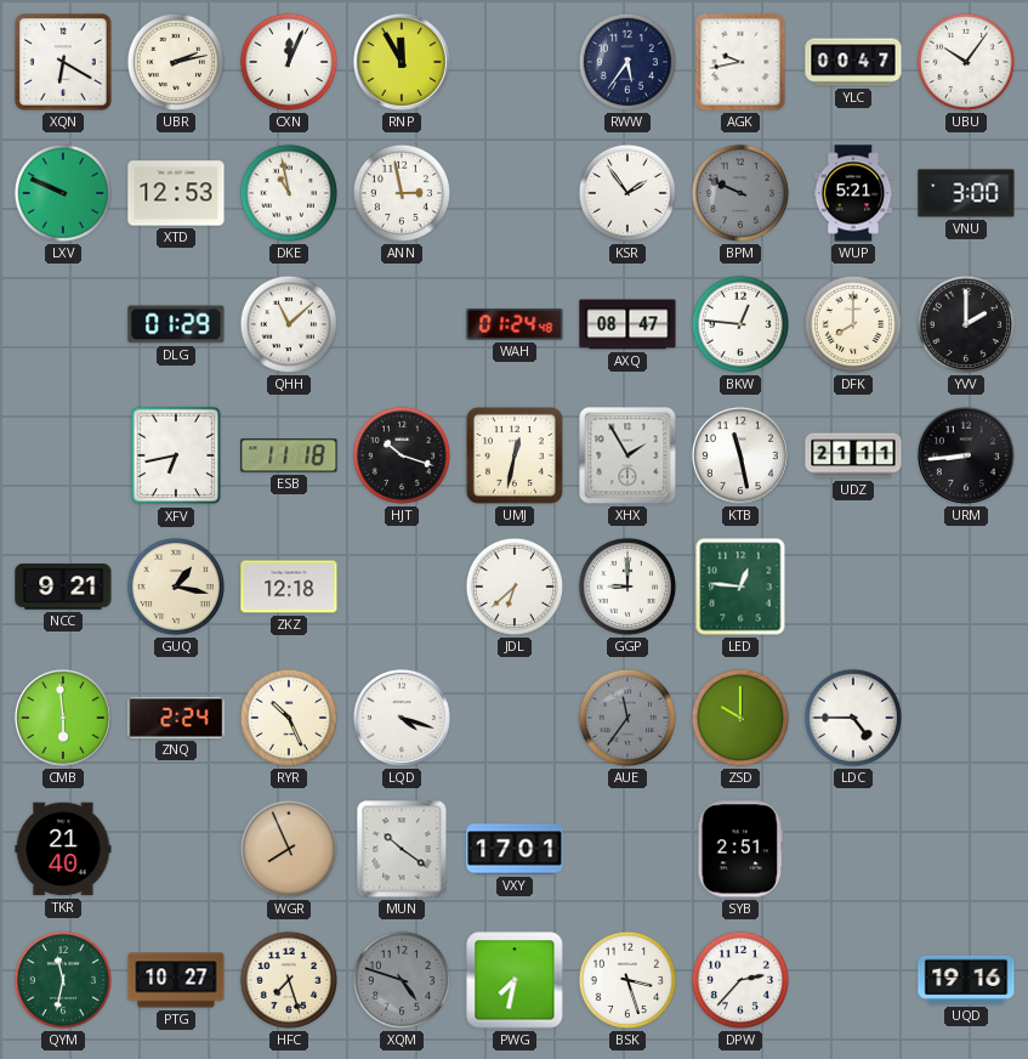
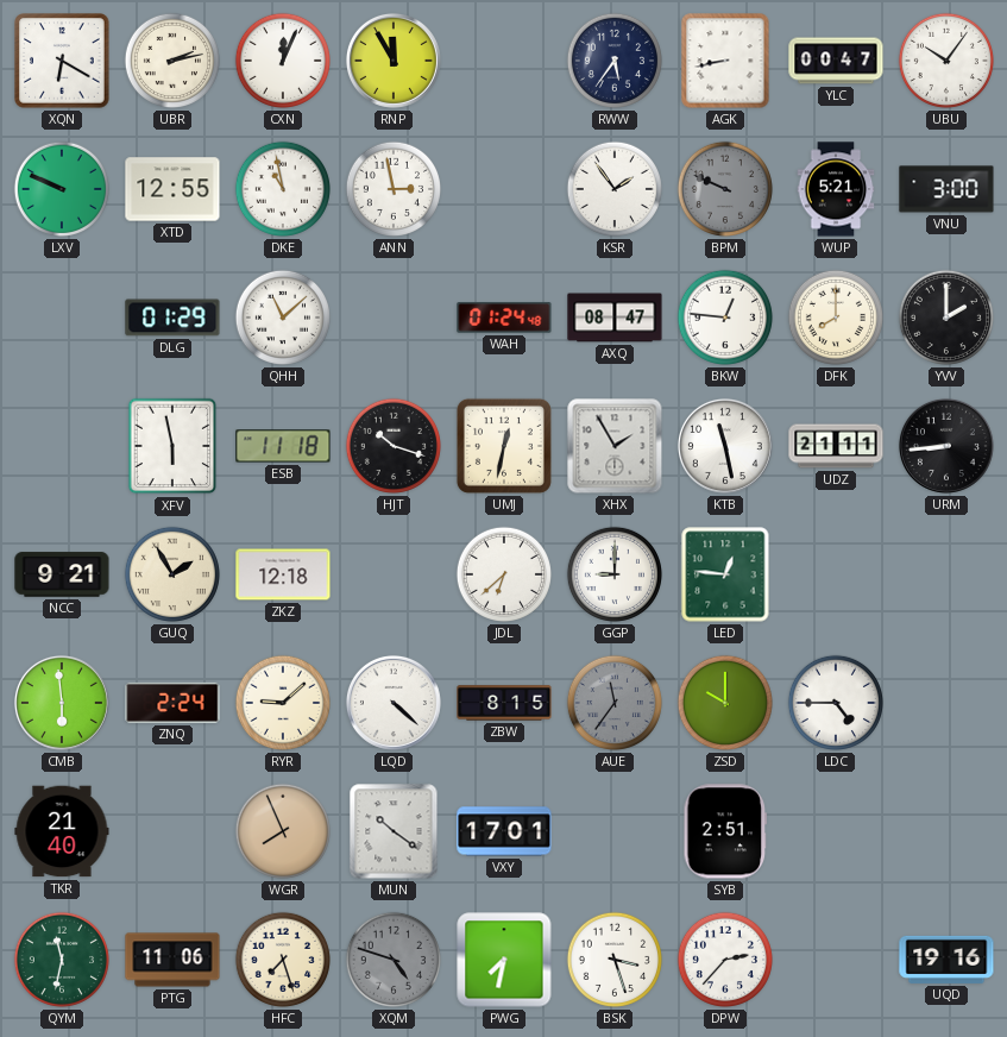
AGK: 9:43 -> 8:43
XTD: 12:53 -> 12:55
XFV: 6:43 -> 5:58
GUQ: 1:17 -> 1:55
RYR: 10:26 -> 9:08
LQD: 4:18 -> 4:22
ZBW: none -> 8:15
PTG: 10:27 -> 11:06
